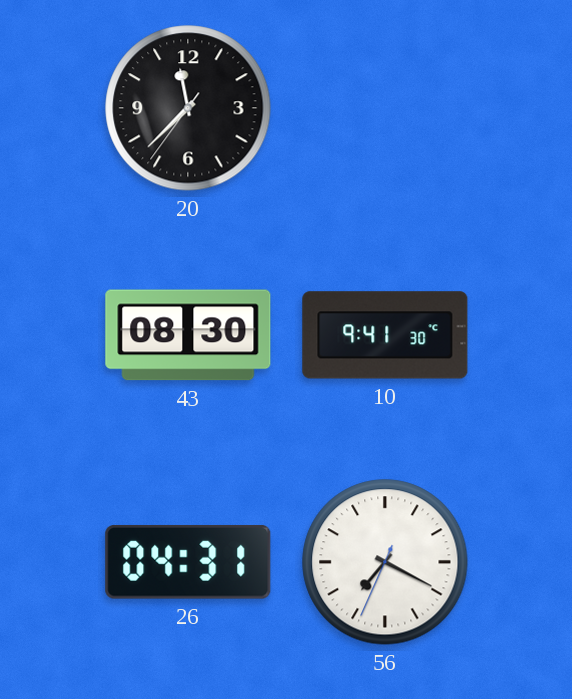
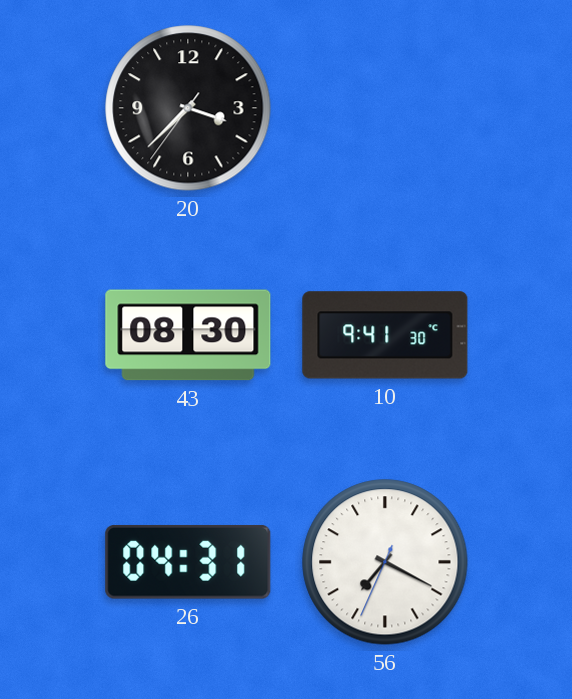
20: 11:37 -> 3:37
